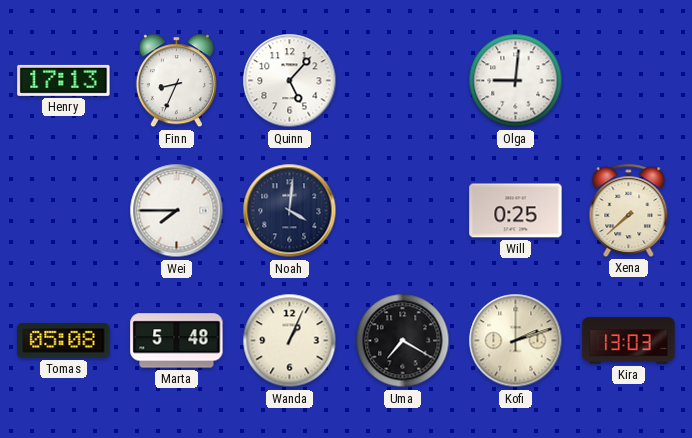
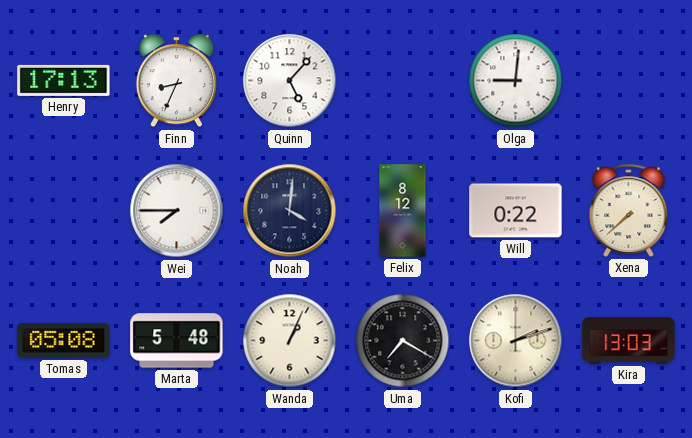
Felix: none -> 8:12
Will: 0:25 -> 0:22
